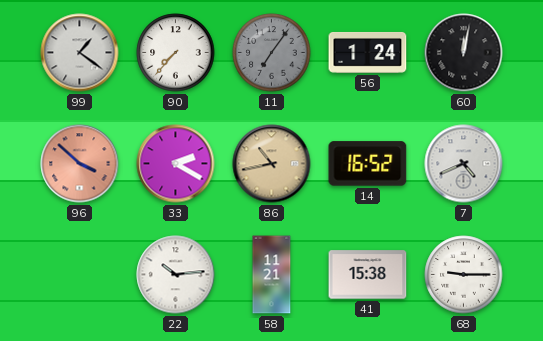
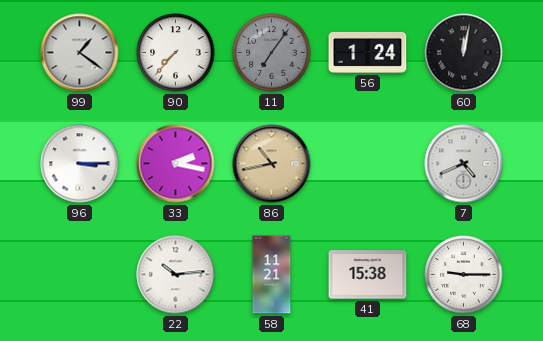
96: 3:52 -> 3:15
96 dial: salmon -> white
33: 2:20 -> 2:17
14: 16:52 -> none
